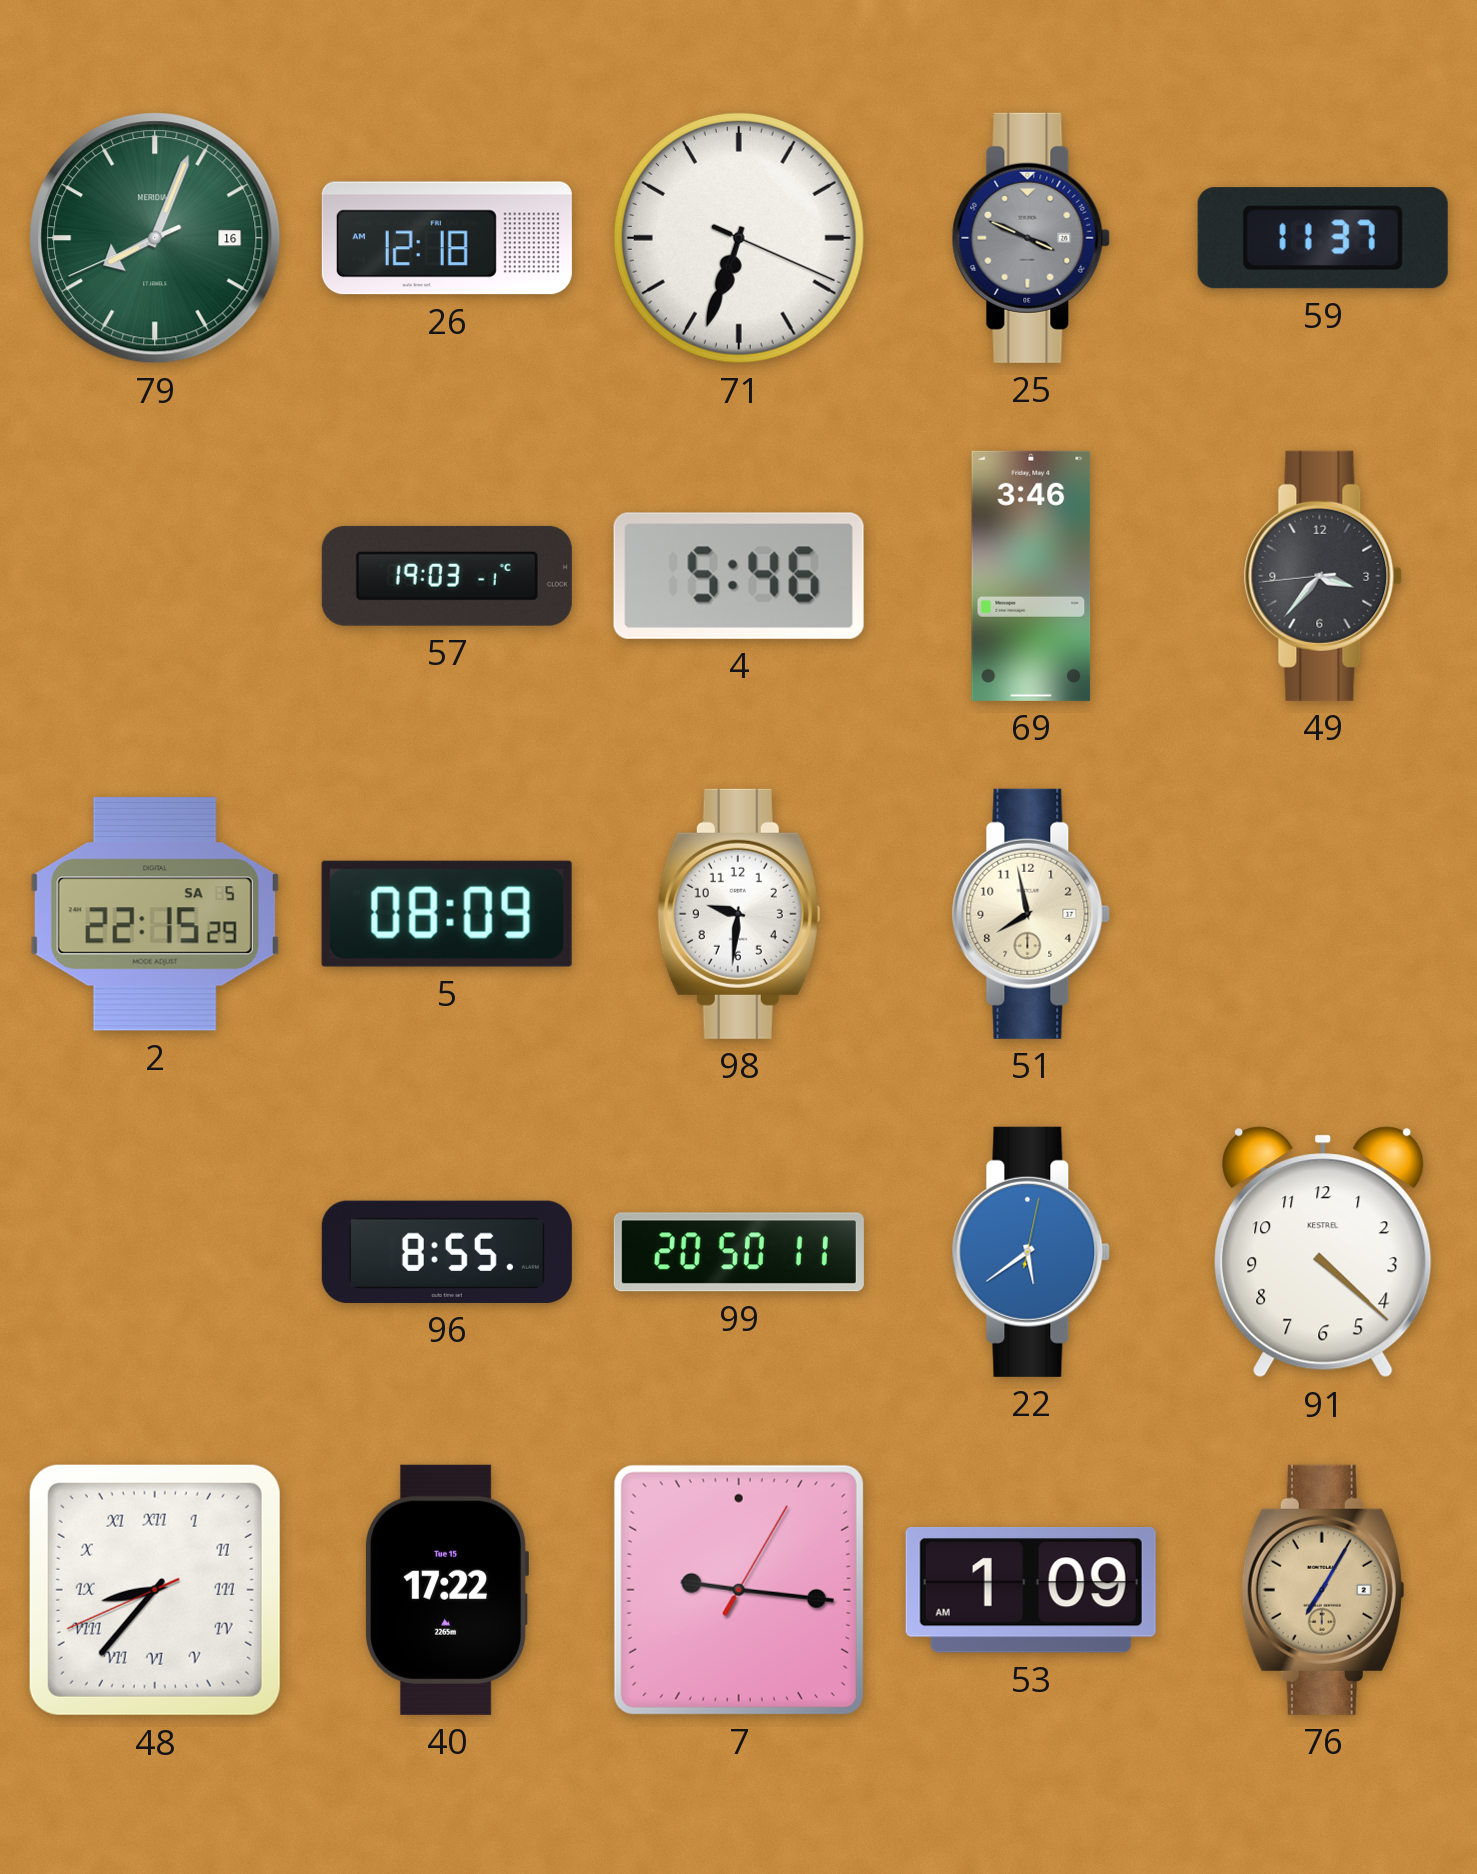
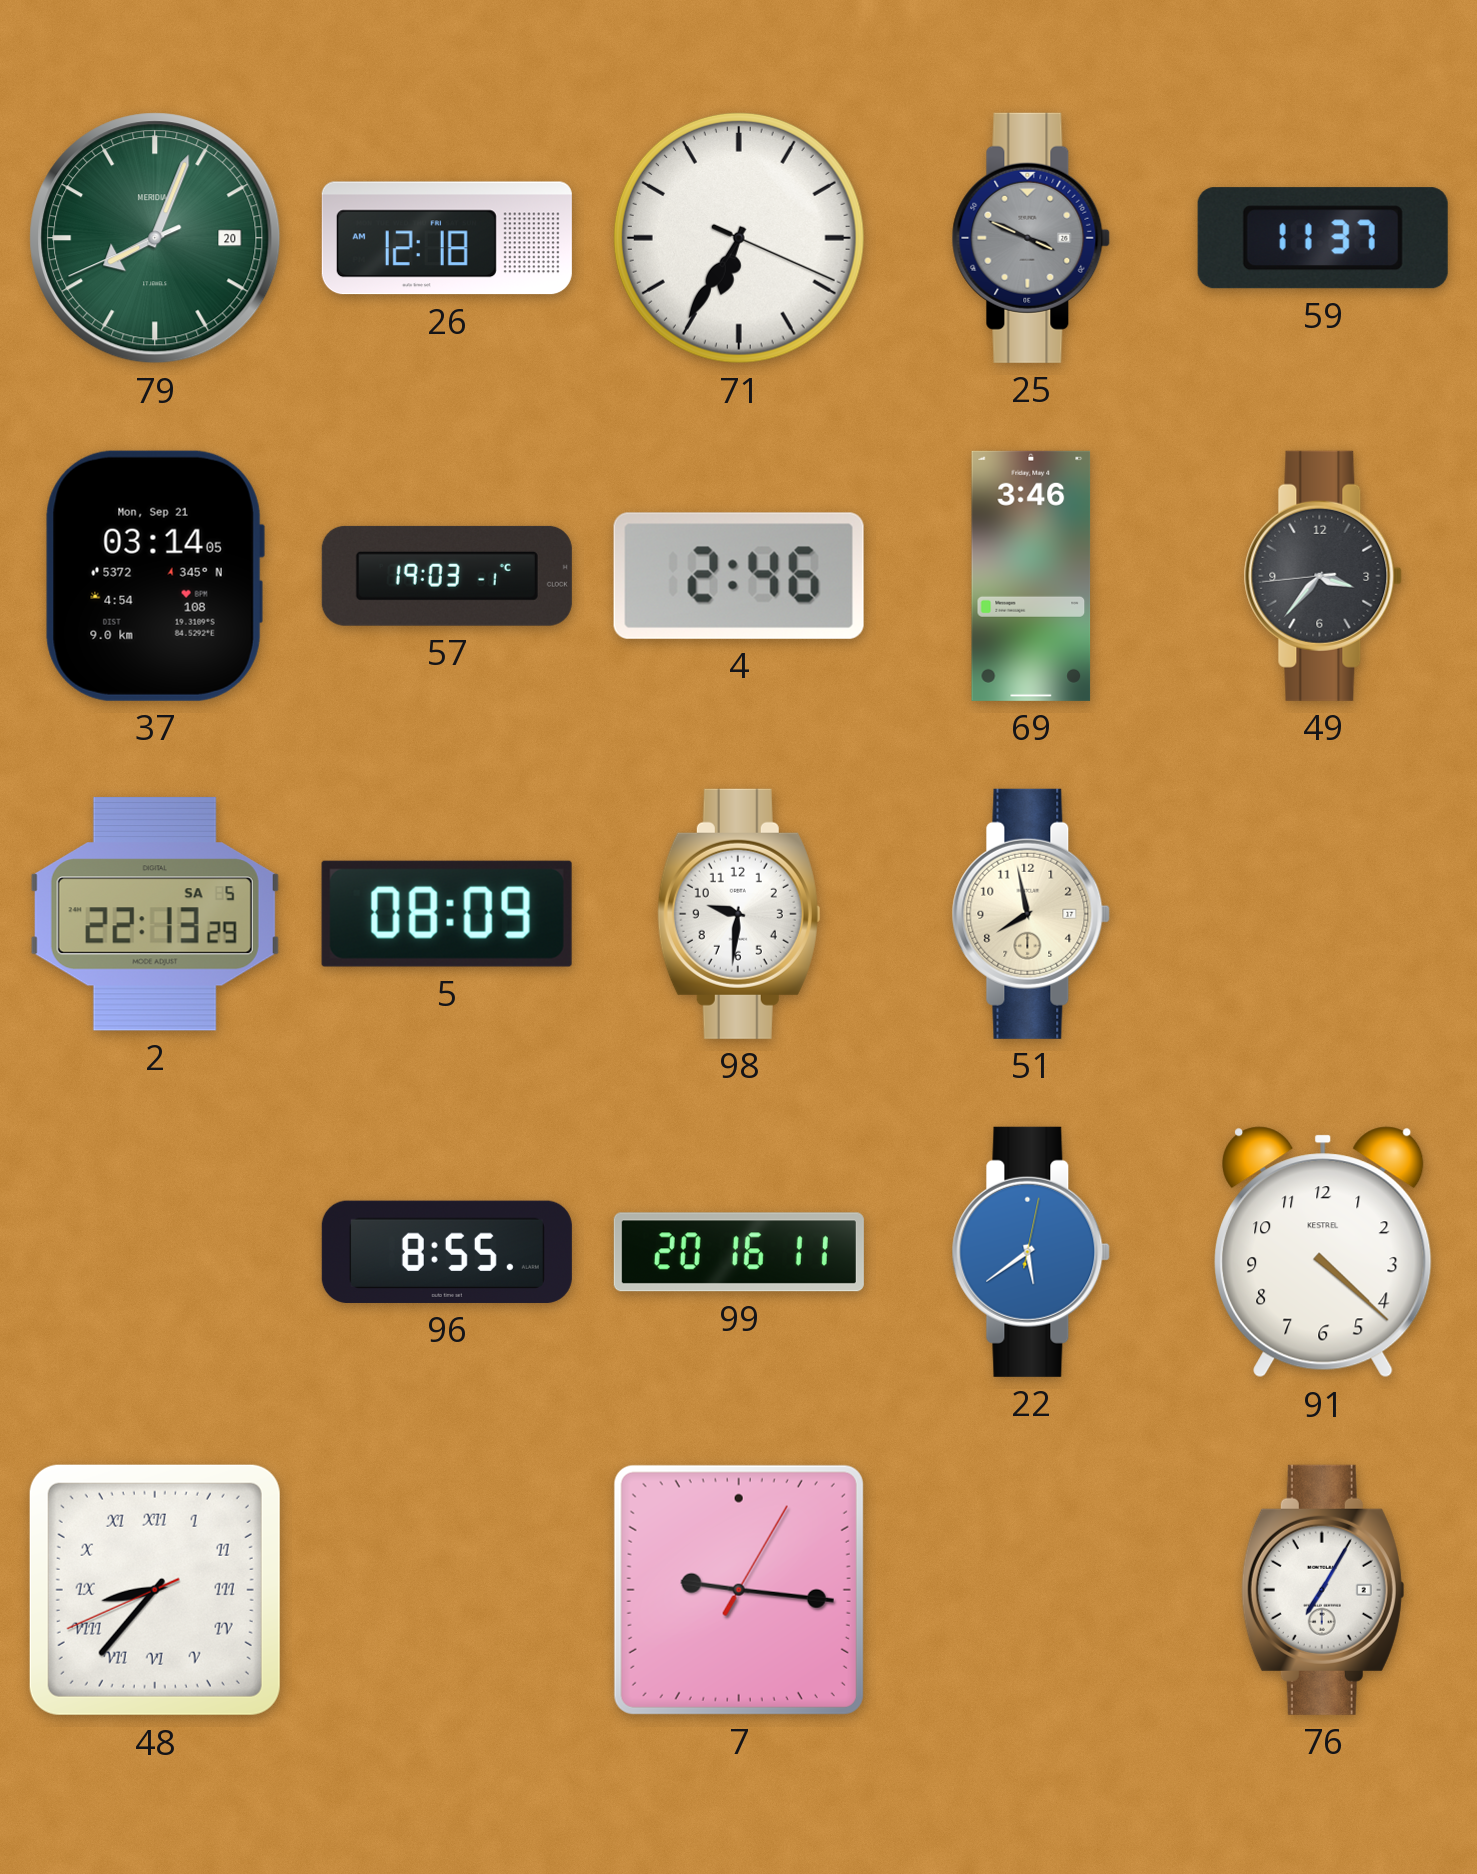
79 date: 16 -> 20
71: 6:33 -> 6:35
37: none -> 03:14
4: 5:46 -> 2:46
2: 22:15 -> 22:13
99: 20:50 -> 20:16
40: 17:22 -> none
53: 1:09 -> none
76 dial: champagne -> white
